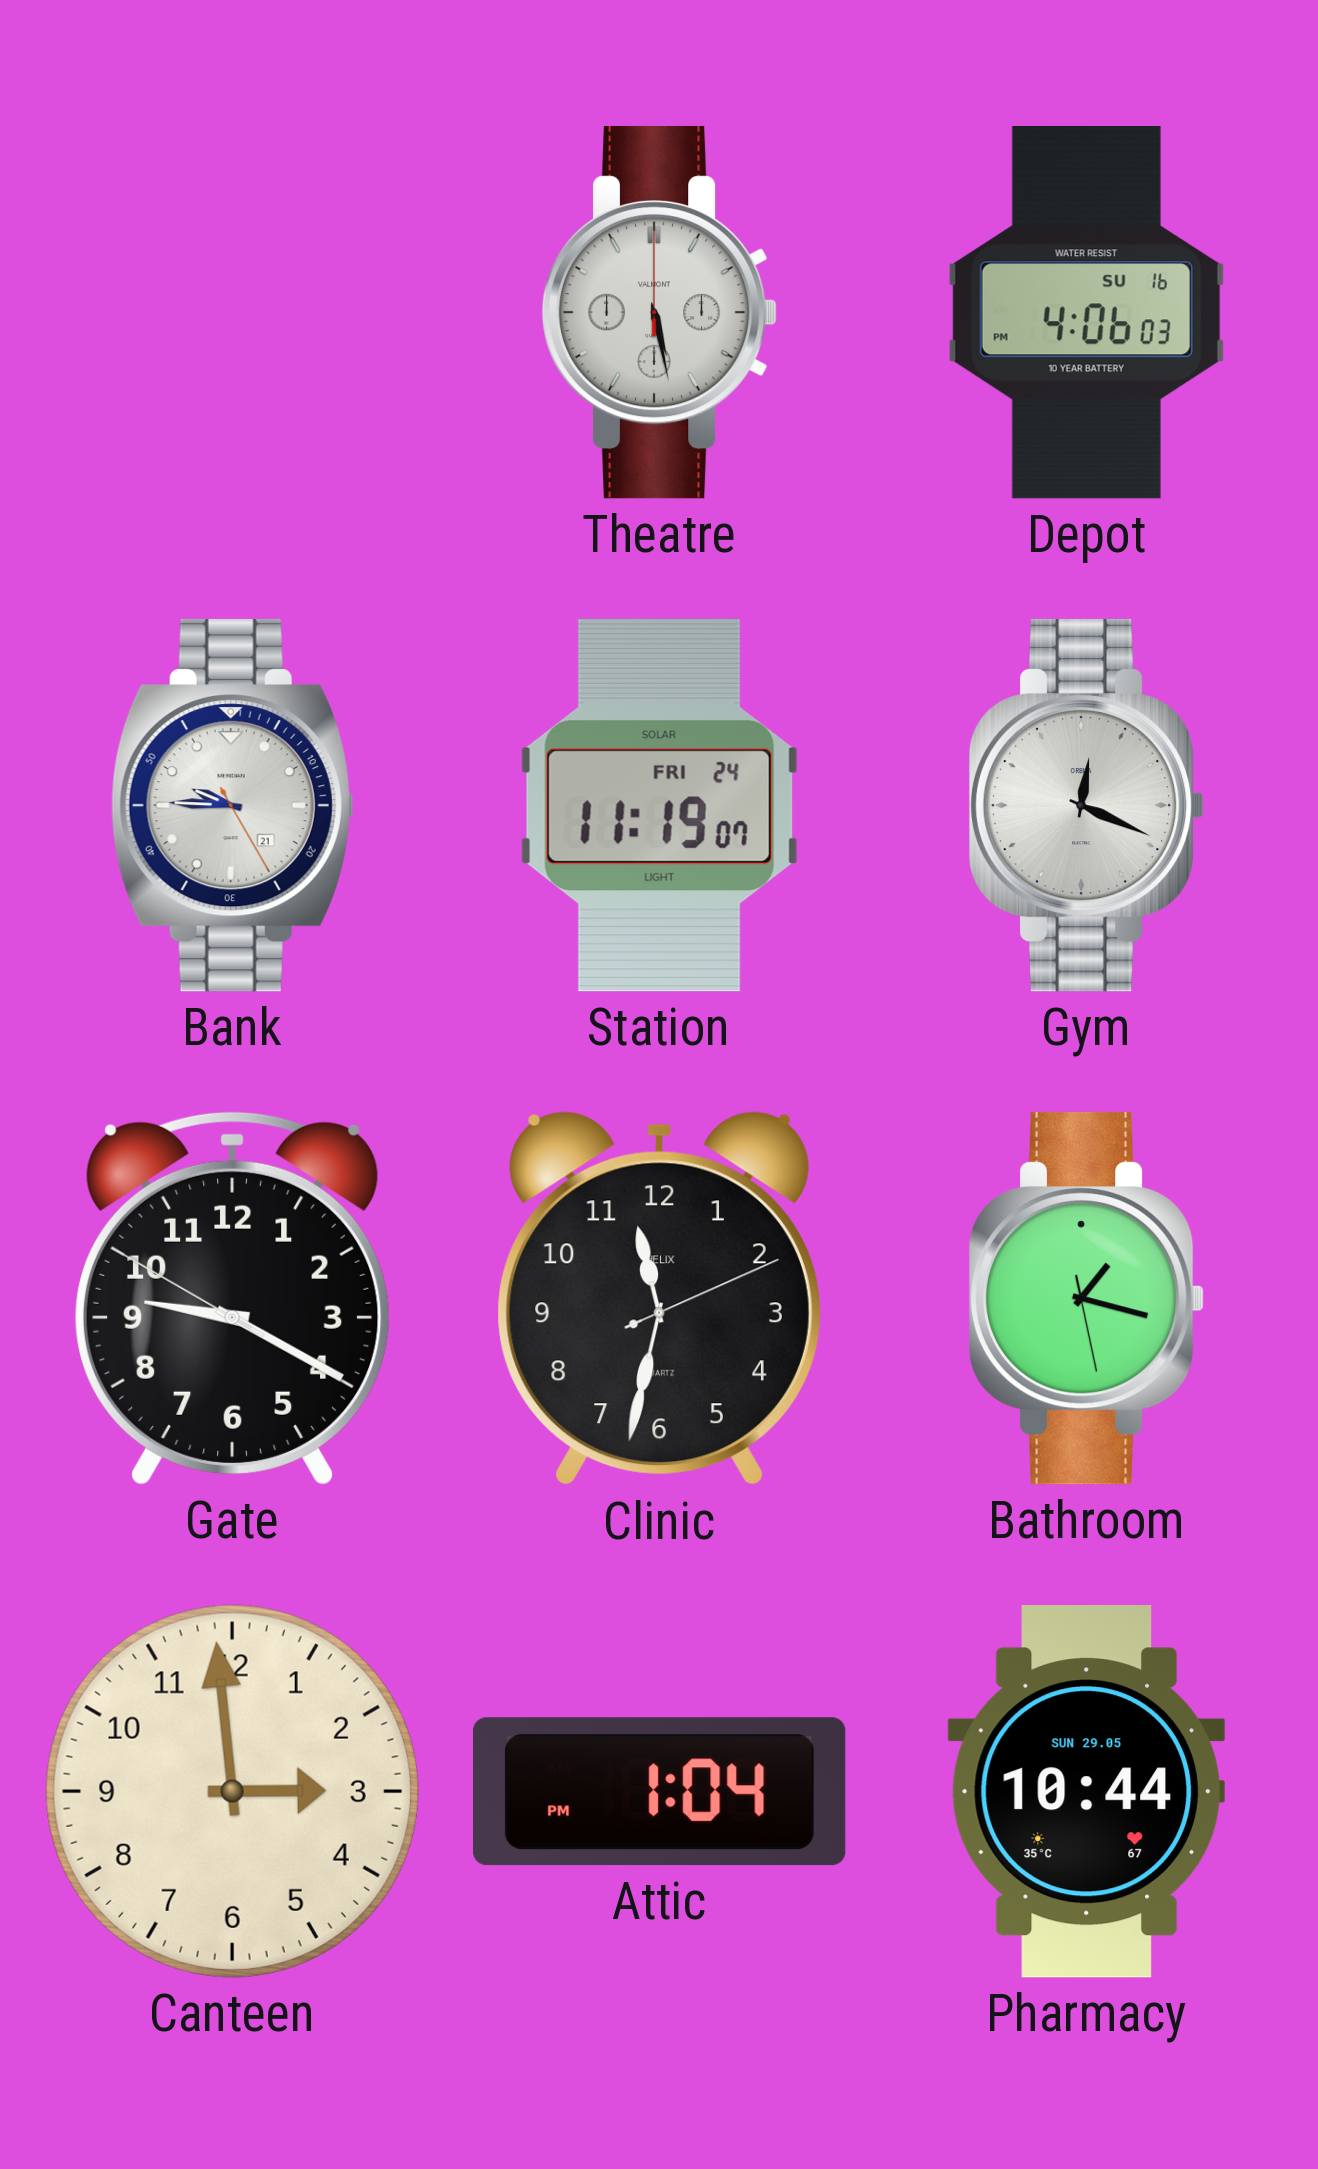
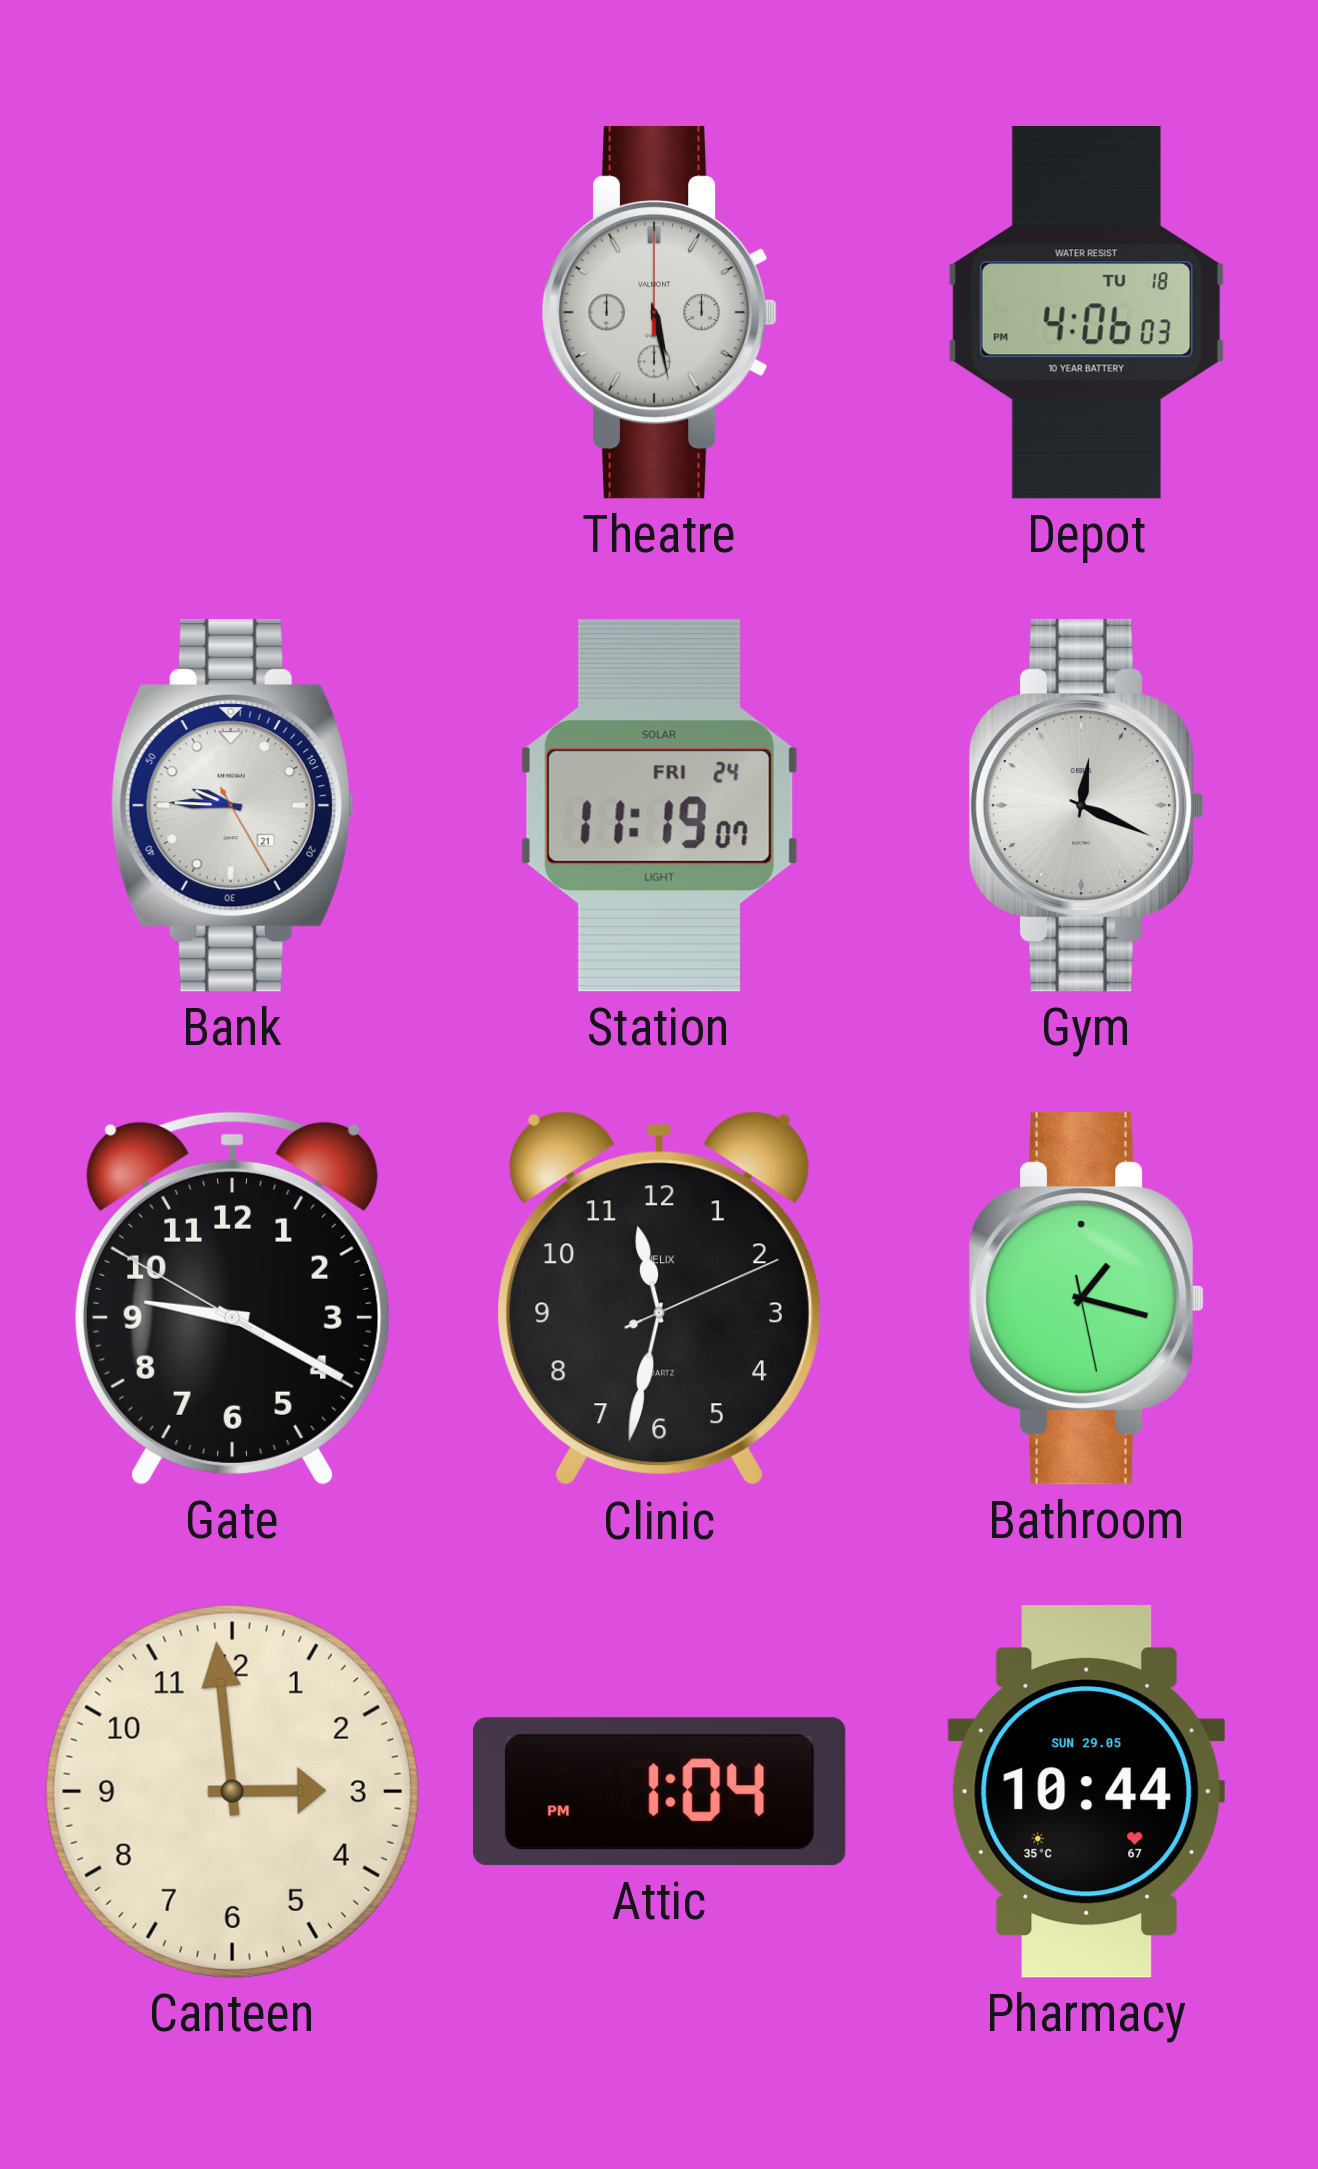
Depot date: SU 16 -> TU 18
